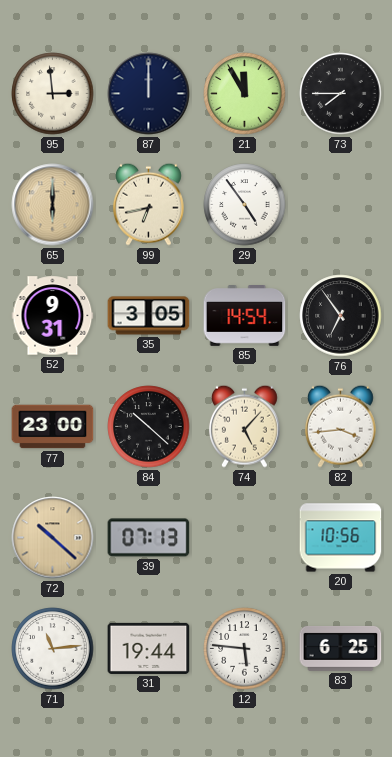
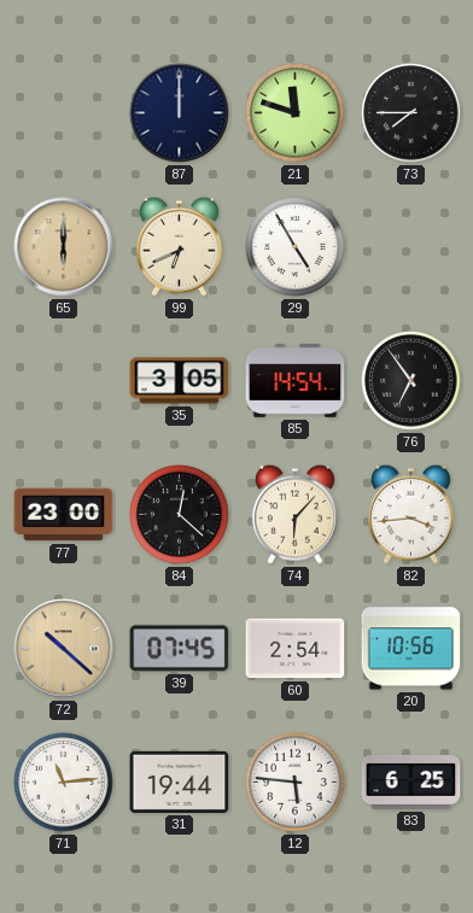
95: 2:59 -> none
21: 11:55 -> 11:48
99: 6:43 -> 6:41
29: 4:54 -> 4:55
52: 9:31 -> none
84: 10:22 -> 12:22
74: 5:07 -> 6:07
39: 07:13 -> 07:45
60: none -> 2:54
